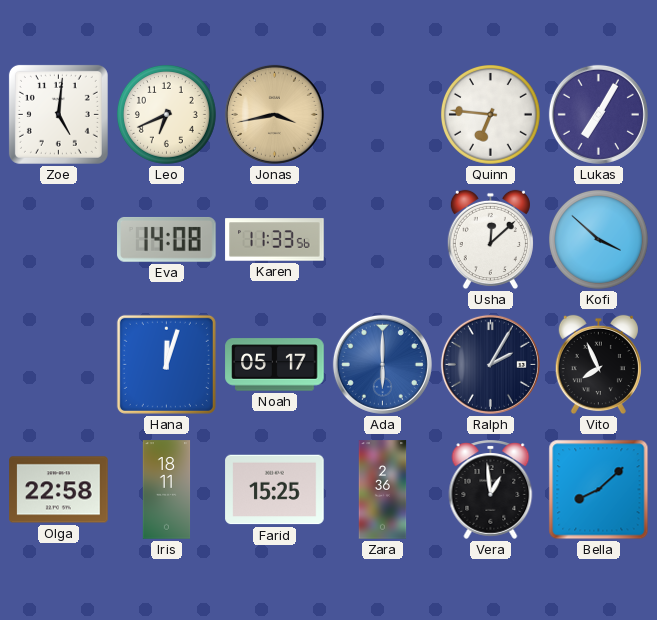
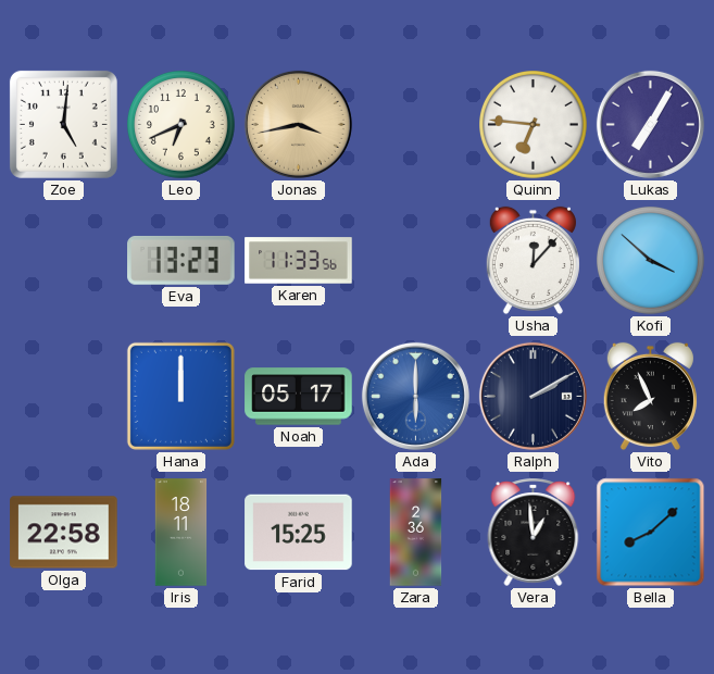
Eva: 14:08 -> 13:23
Usha: 12:08 -> 12:07
Hana: 12:03 -> 12:00
Ralph: 2:05 -> 2:10
